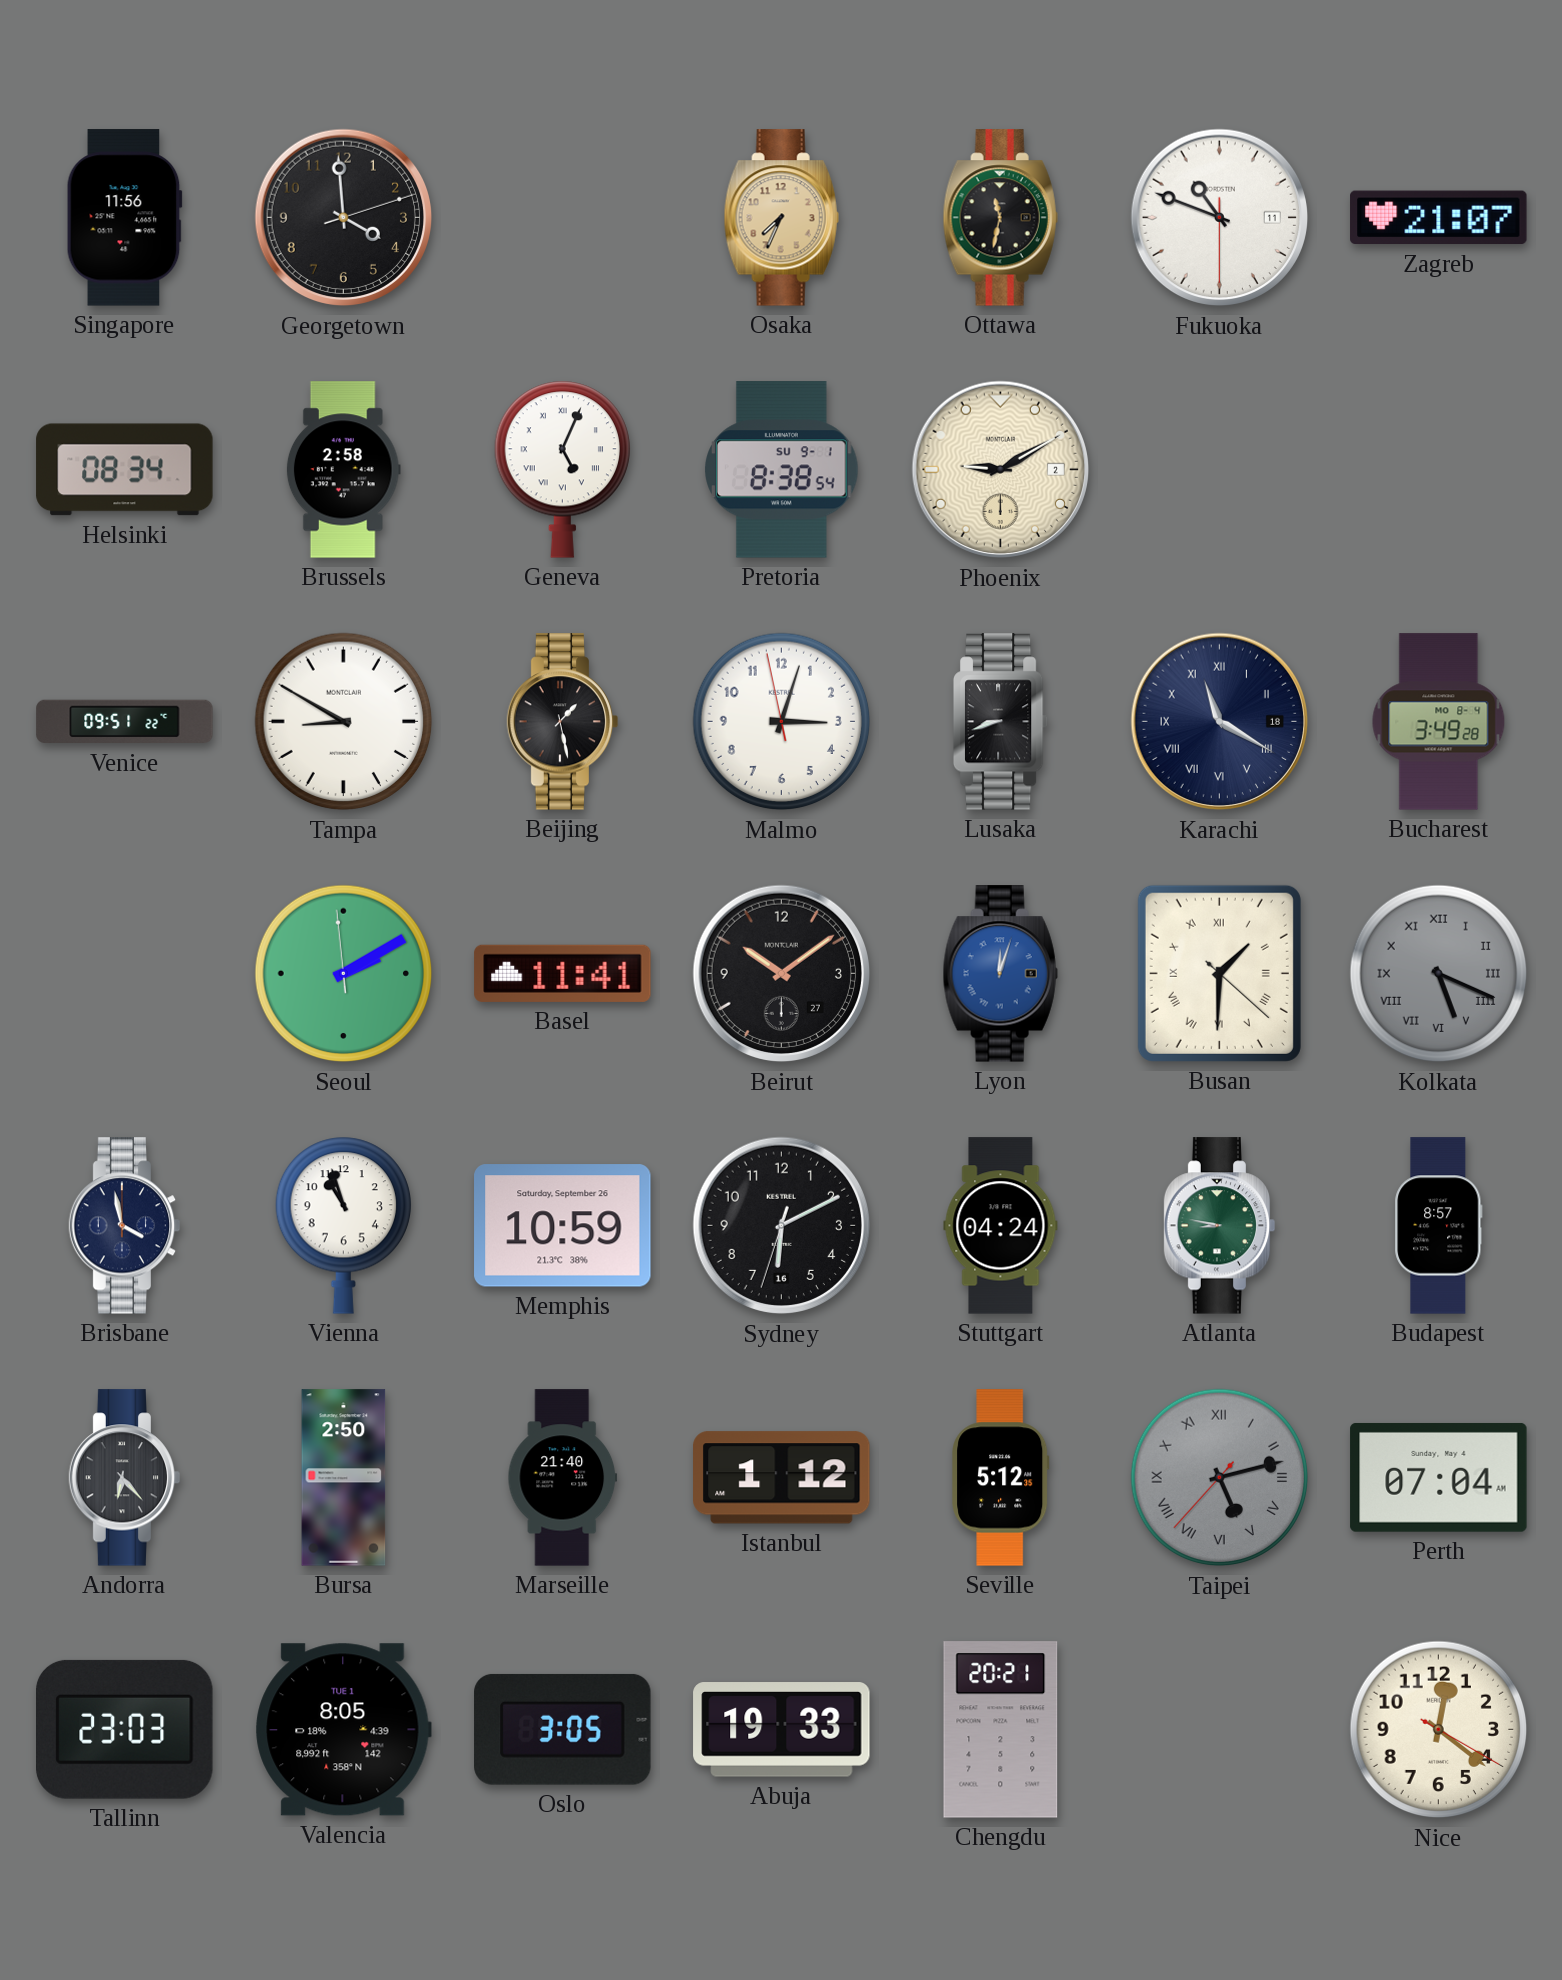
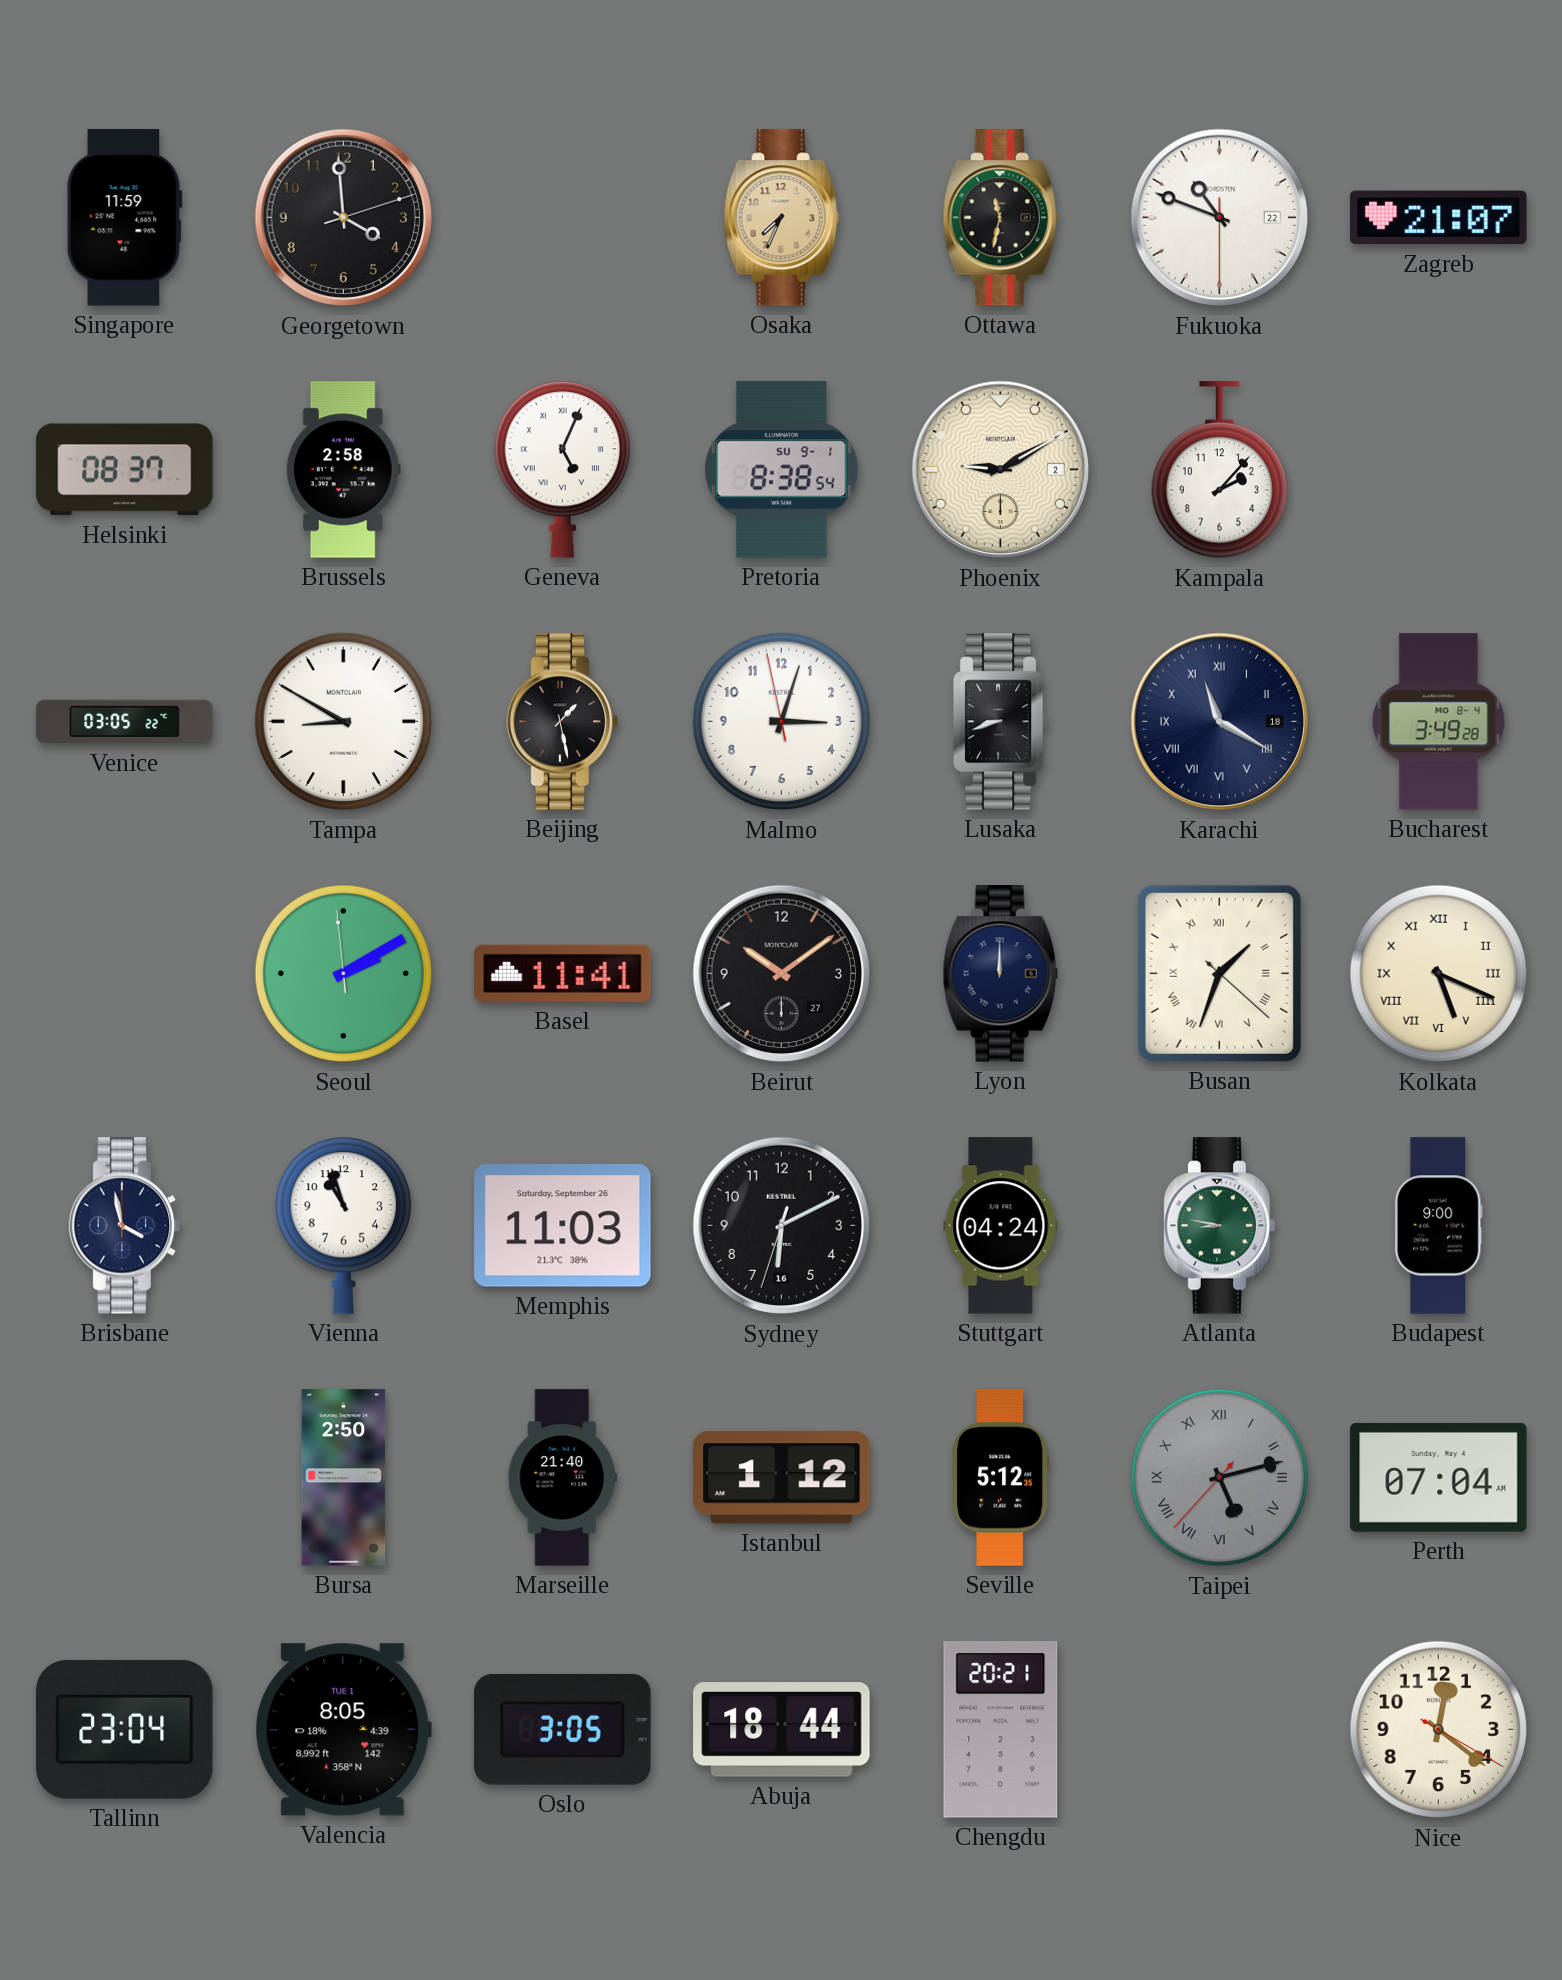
Singapore: 11:56 -> 11:59
Fukuoka date: 11 -> 22
Helsinki: 08:34 -> 08:37
Kampala: none -> 2:07
Venice: 09:51 -> 03:05
Lyon: 12:03 -> 12:00
Lyon dial: blue -> navy
Busan: 1:30 -> 1:33
Kolkata dial: grey -> cream
Memphis: 10:59 -> 11:03
Budapest: 8:57 -> 9:00
Andorra: 6:23 -> none
Tallinn: 23:03 -> 23:04
Abuja: 19:33 -> 18:44
